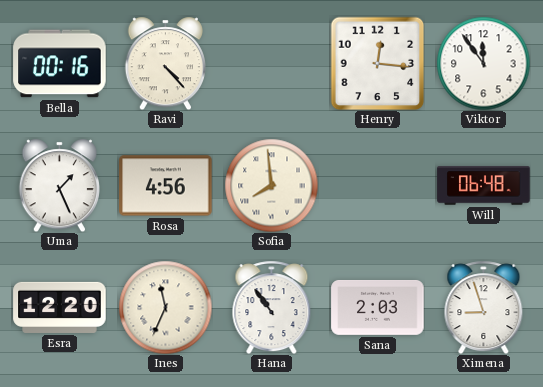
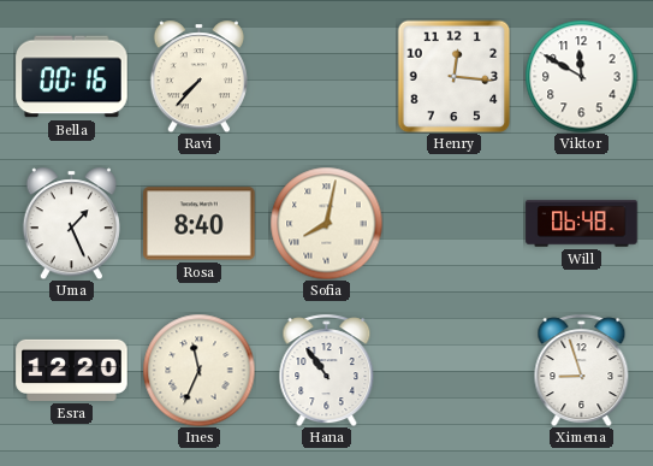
Ravi: 4:23 -> 7:37
Viktor: 11:54 -> 11:50
Rosa: 4:56 -> 8:40
Sofia: 7:59 -> 8:02
Sana: 2:03 -> none
